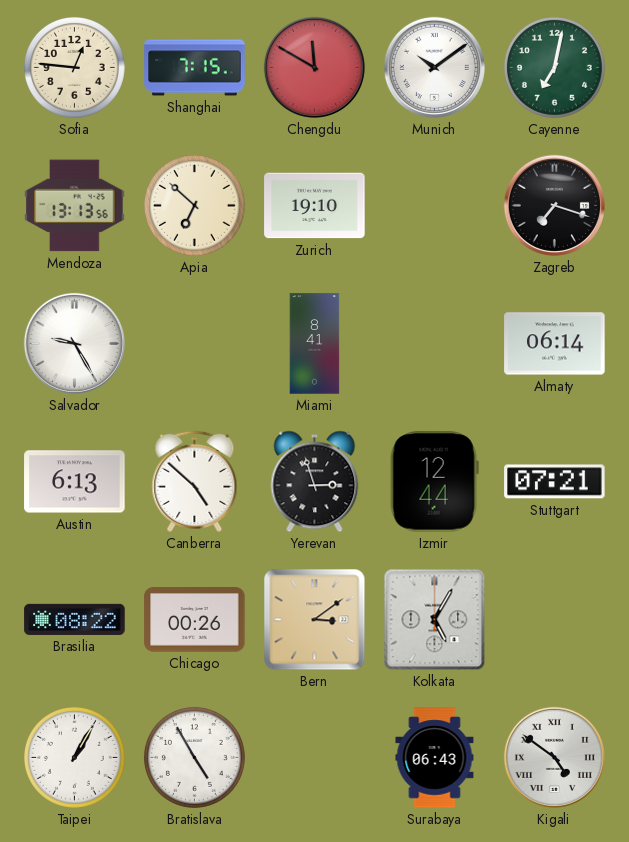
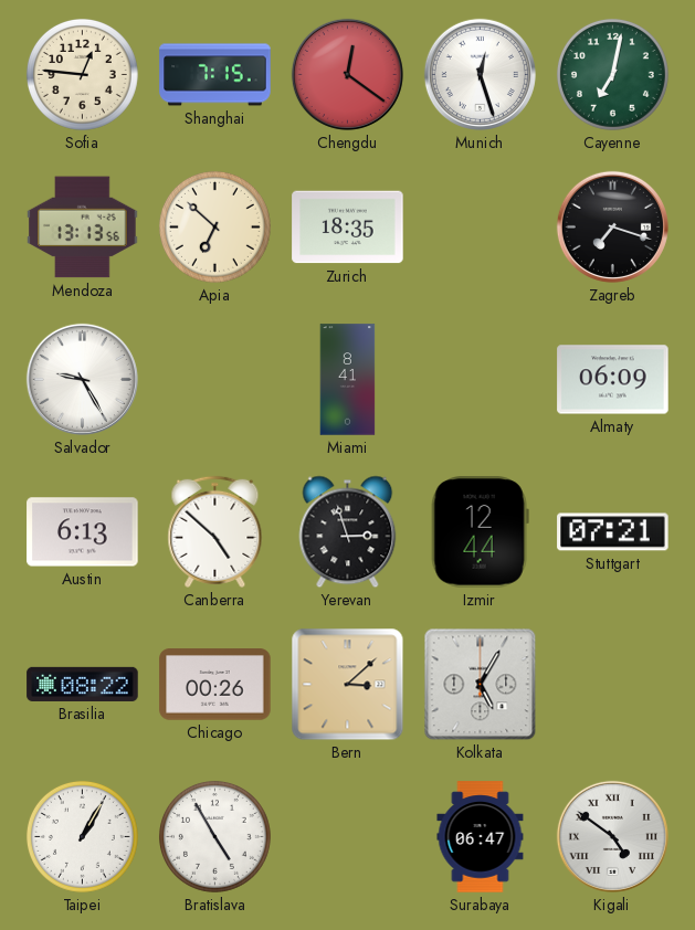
Chengdu: 11:50 -> 12:21
Munich: 10:09 -> 12:27
Zurich: 19:10 -> 18:35
Almaty: 06:14 -> 06:09
Bern: 3:09 -> 3:08
Surabaya: 06:43 -> 06:47
